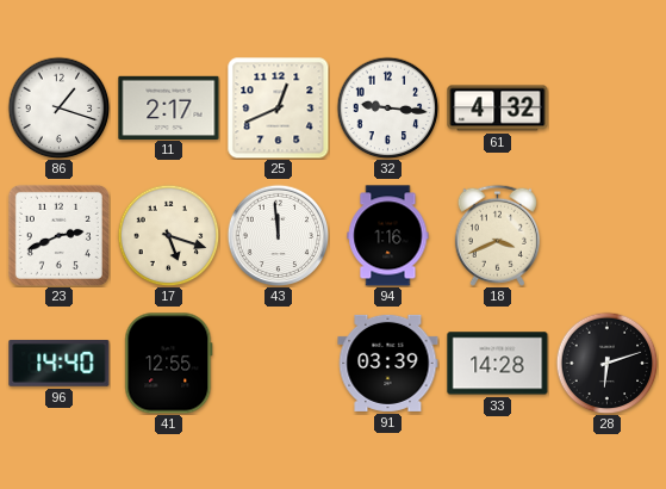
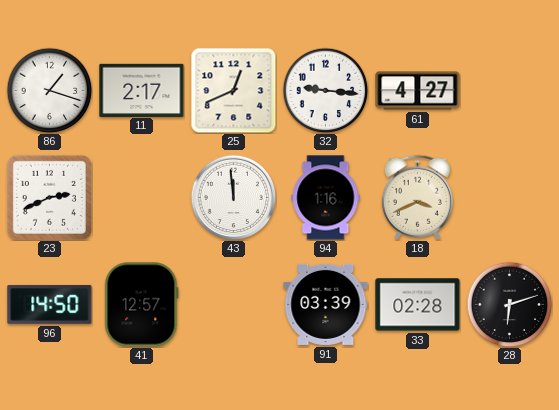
61: 4:32 -> 4:27
17: 5:18 -> none
96: 14:40 -> 14:50
41: 12:55 -> 12:57
33: 14:28 -> 02:28
